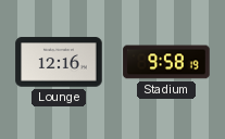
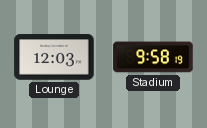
Lounge: 12:16 -> 12:03
